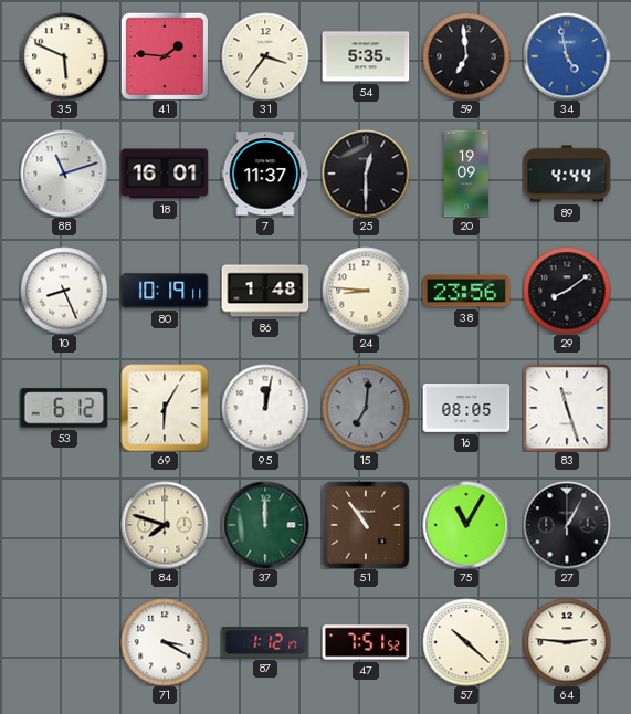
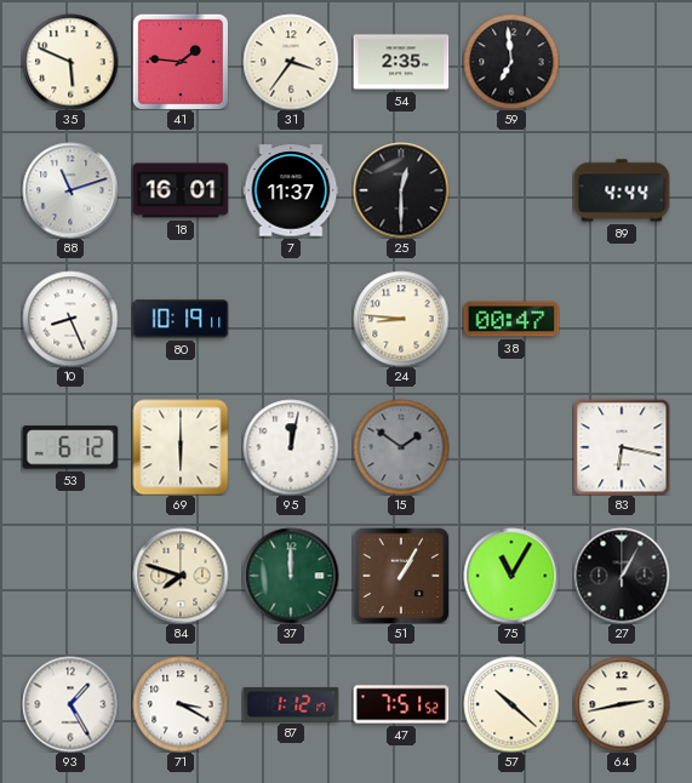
54: 5:35 -> 2:35
34: 4:58 -> none
20: 19:09 -> none
86: 1:48 -> none
38: 23:56 -> 00:47
29: 8:09 -> none
69: 6:05 -> 6:00
15: 7:01 -> 1:51
16: 08:05 -> none
83: 11:27 -> 6:17
51: 10:54 -> 1:05
93: none -> 1:25
64: 2:46 -> 2:43
